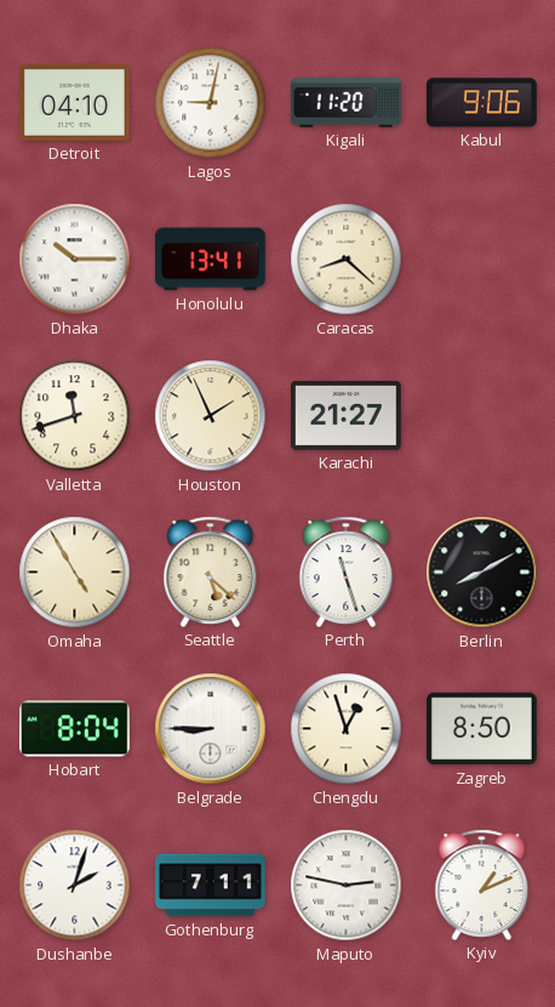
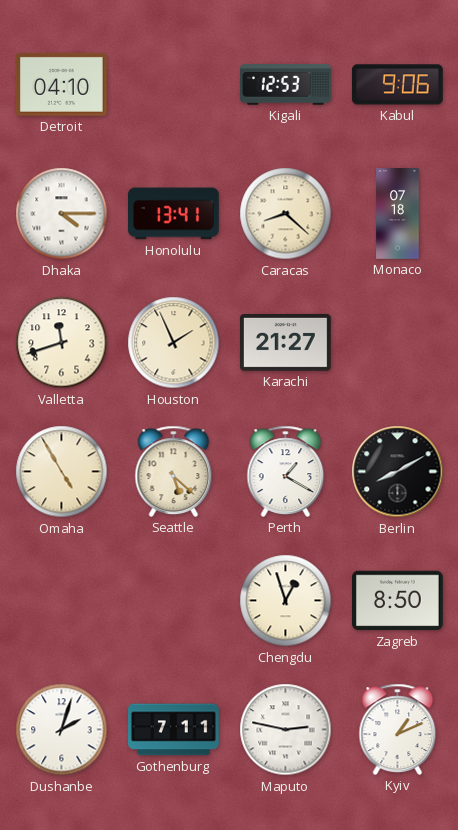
Lagos: 9:02 -> none
Kigali: 11:20 -> 12:53
Dhaka: 10:15 -> 4:15
Monaco: none -> 07:18
Perth: 11:27 -> 1:20
Hobart: 8:04 -> none
Belgrade: 8:45 -> none
